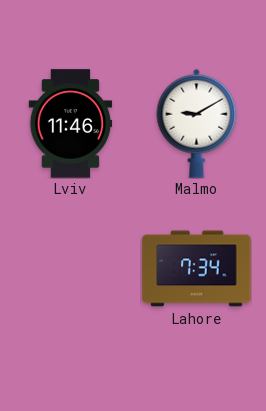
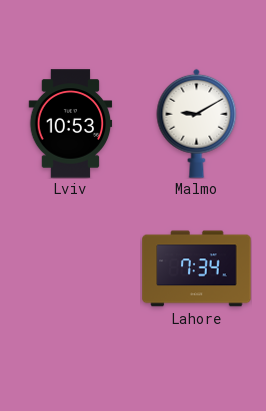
Lviv: 11:46 -> 10:53
